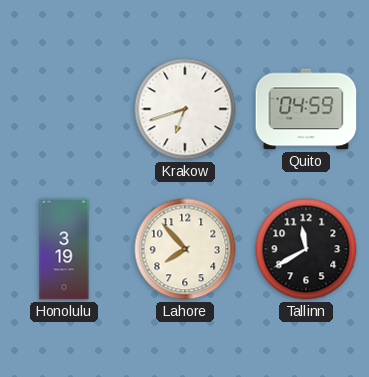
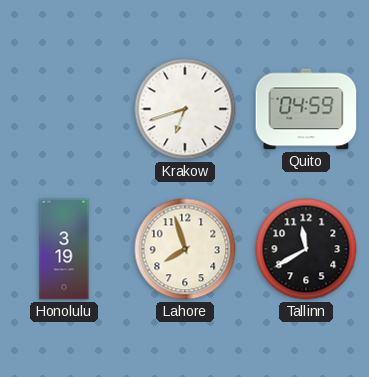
Lahore: 7:53 -> 7:57
